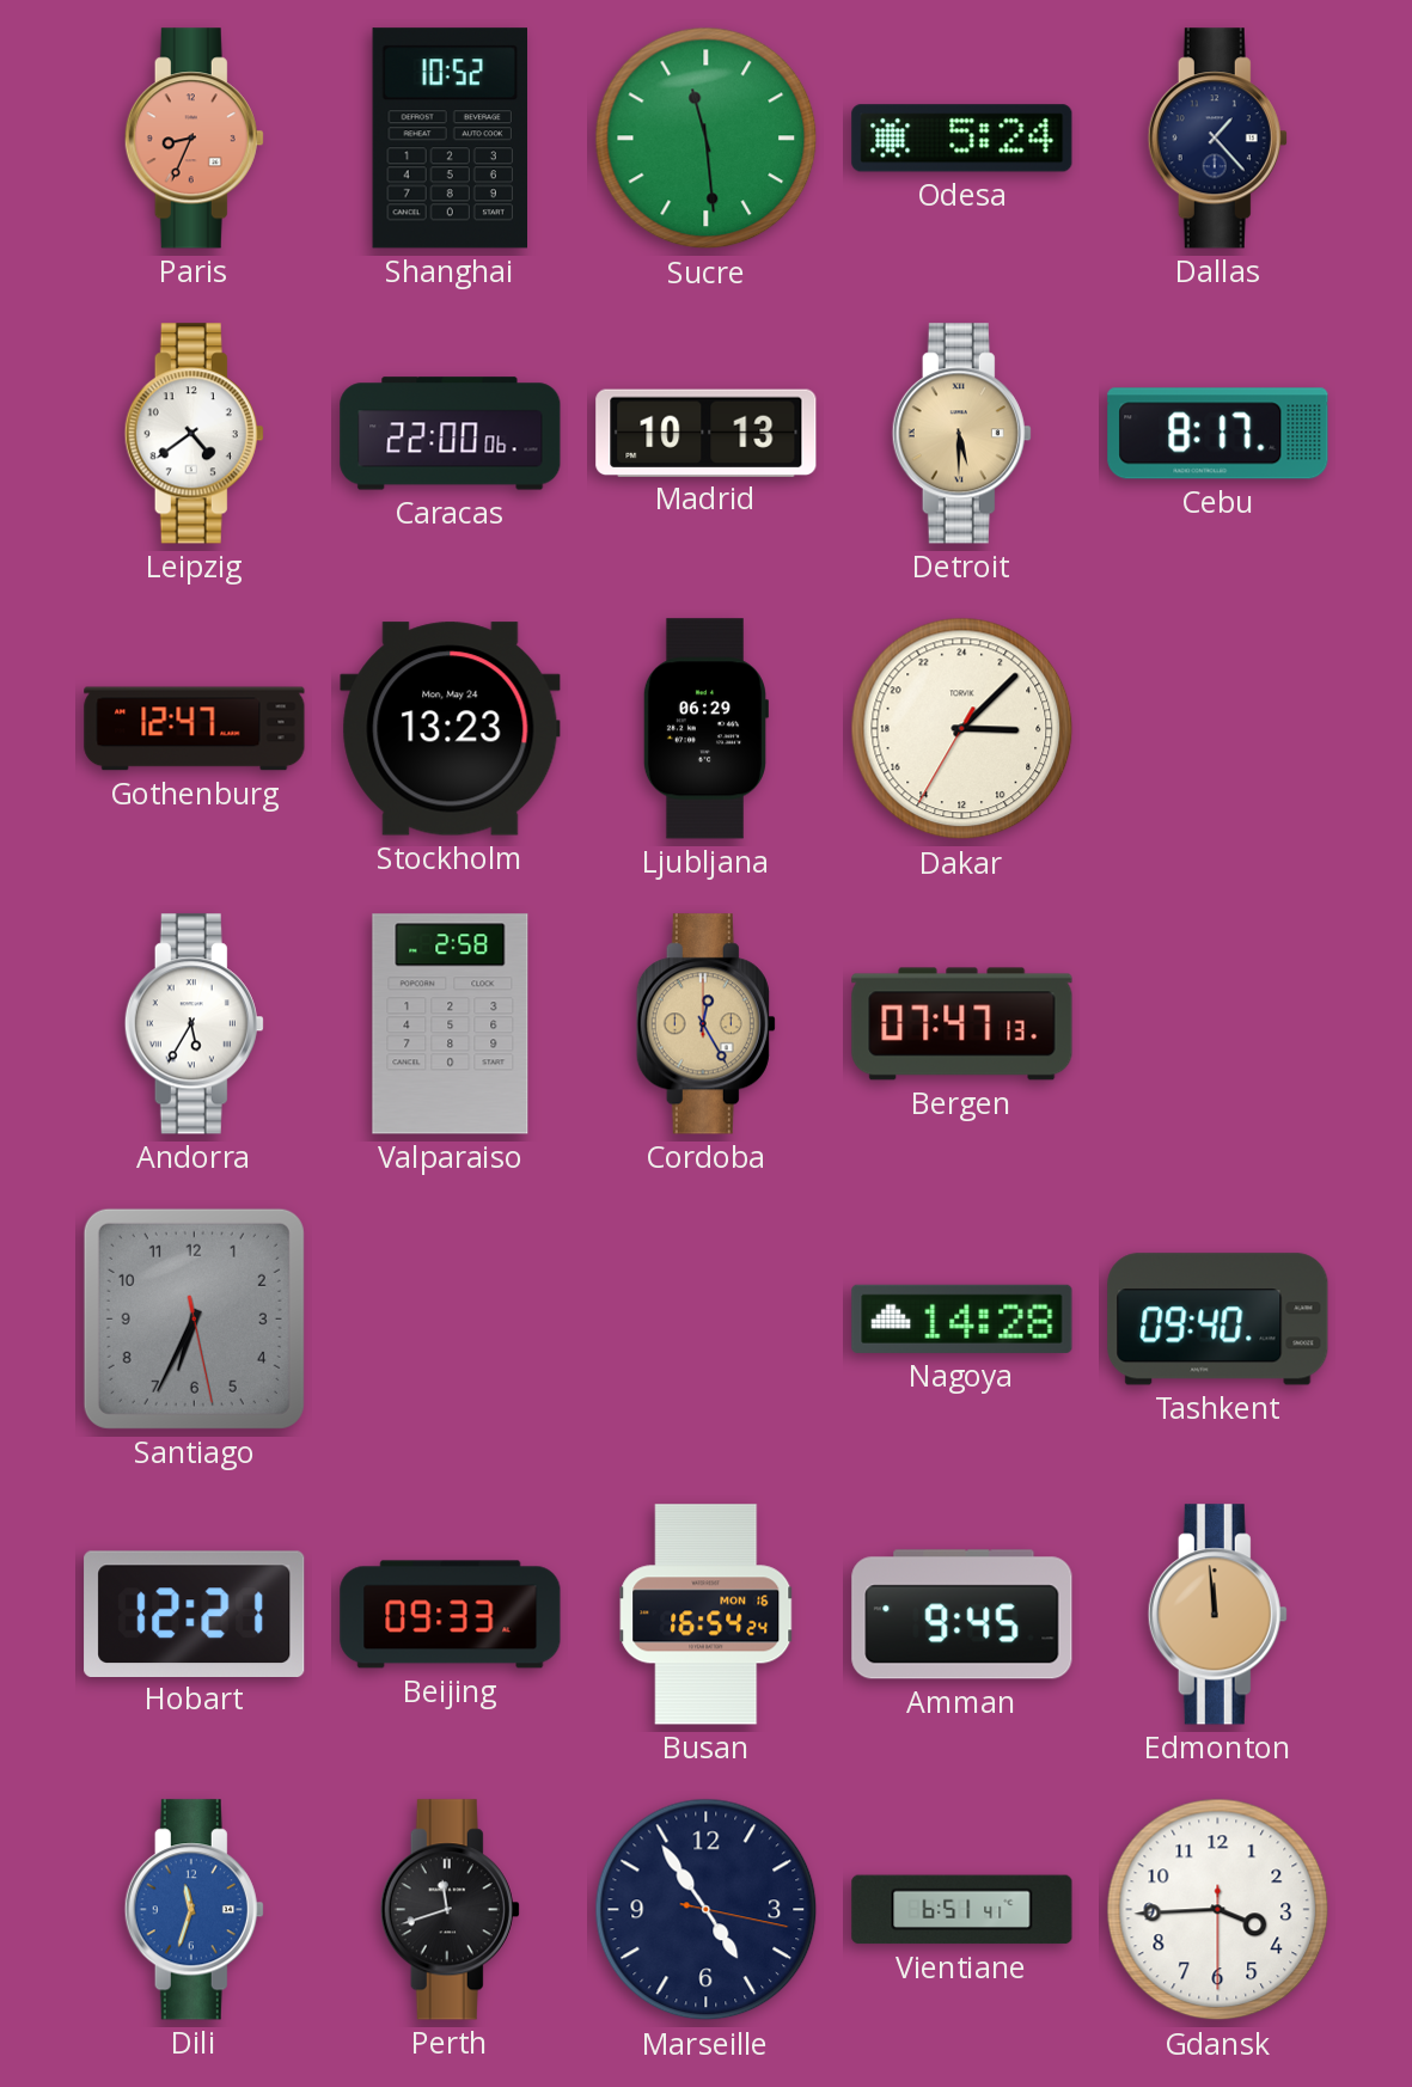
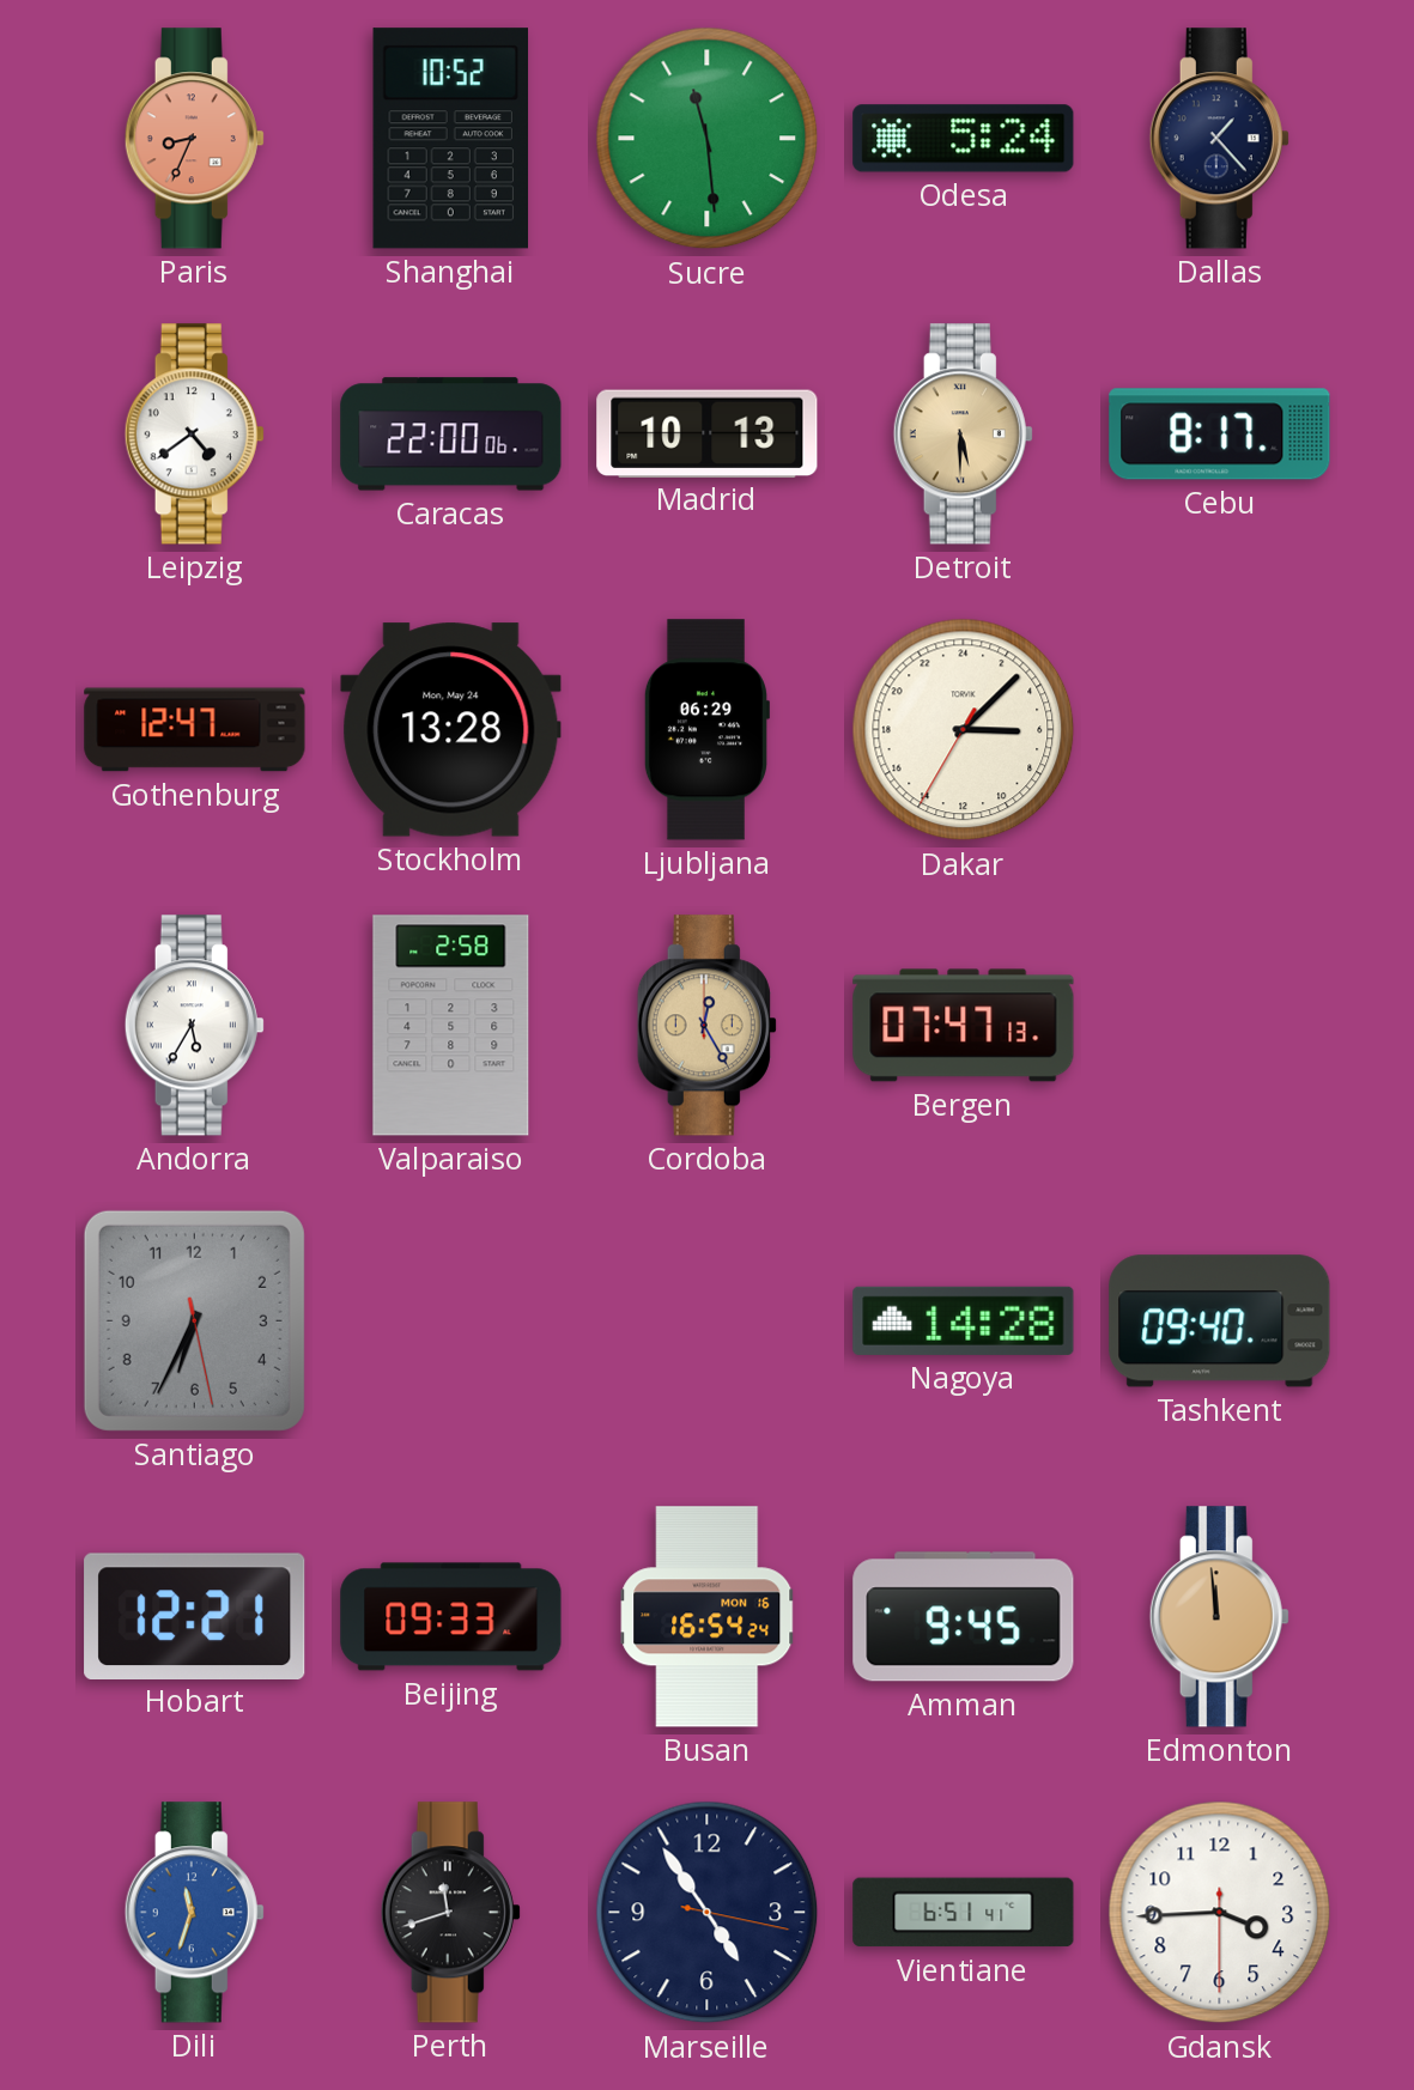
Stockholm: 13:23 -> 13:28
